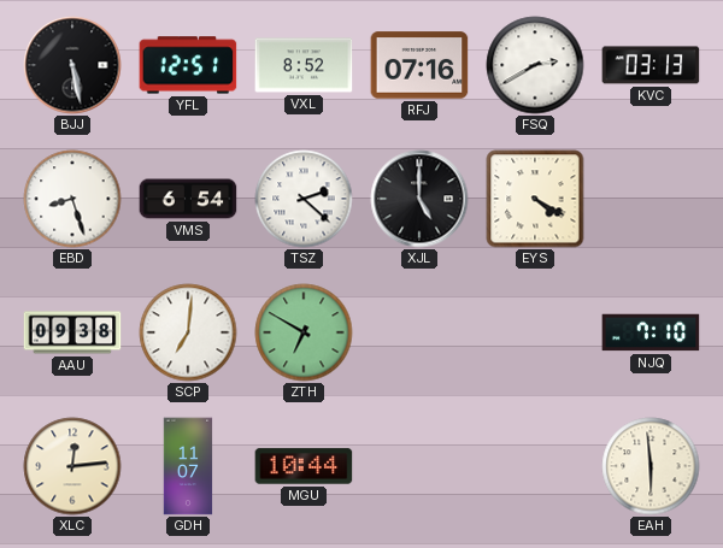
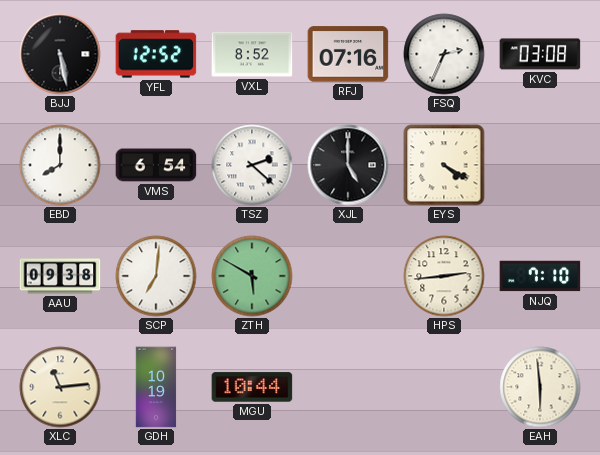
YFL: 12:51 -> 12:52
FSQ: 2:40 -> 2:34
KVC: 03:13 -> 03:08
EBD: 8:27 -> 8:00
ZTH: 6:50 -> 5:50
HPS: none -> 2:44
XLC: 12:14 -> 11:14
GDH: 11:07 -> 10:19
